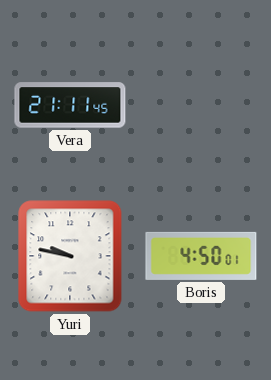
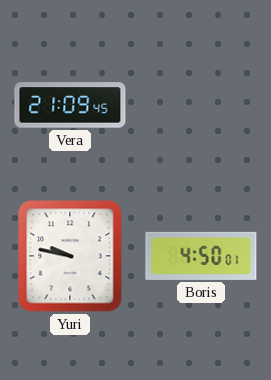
Vera: 21:11 -> 21:09
